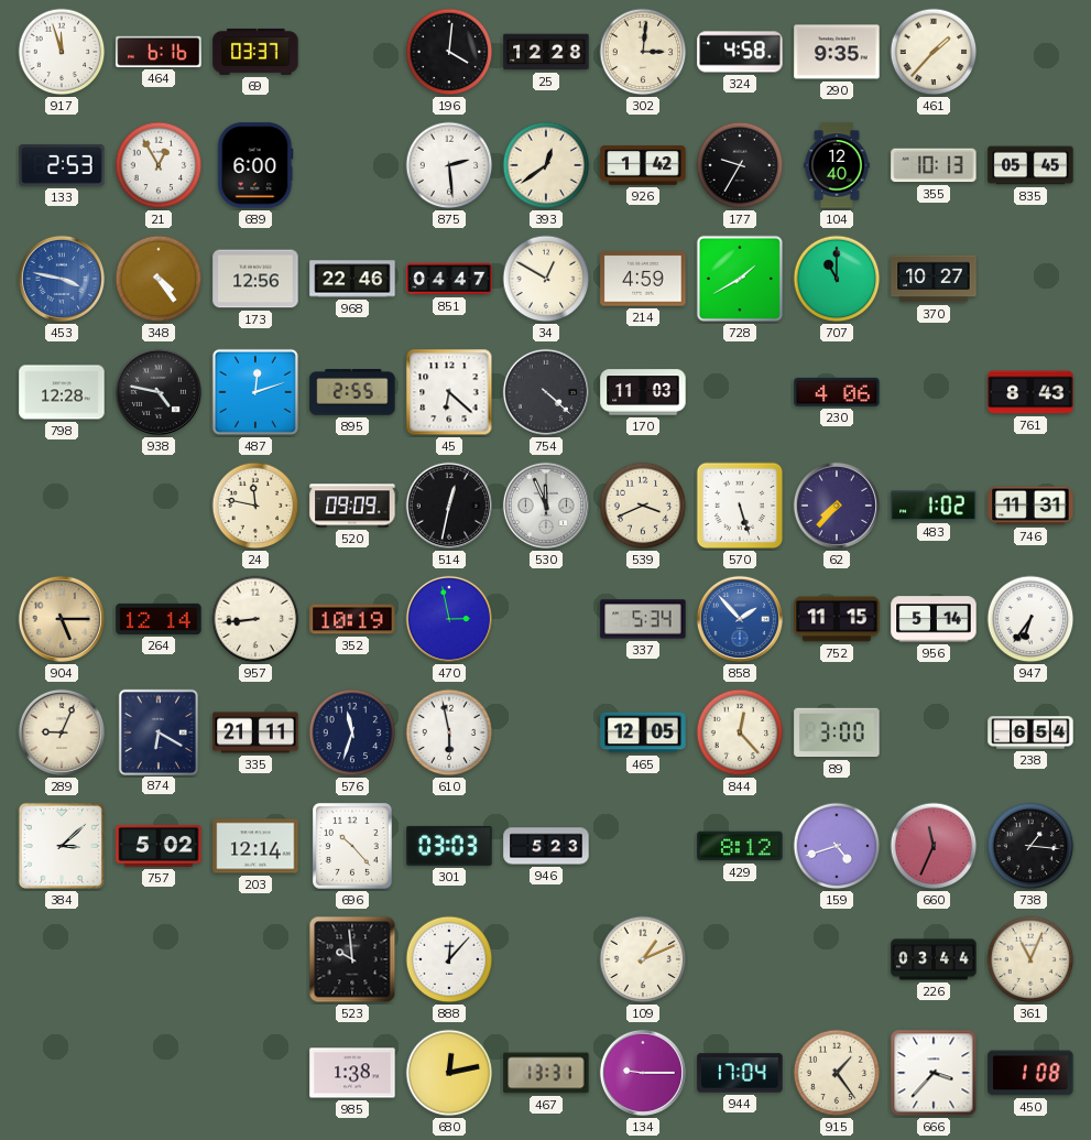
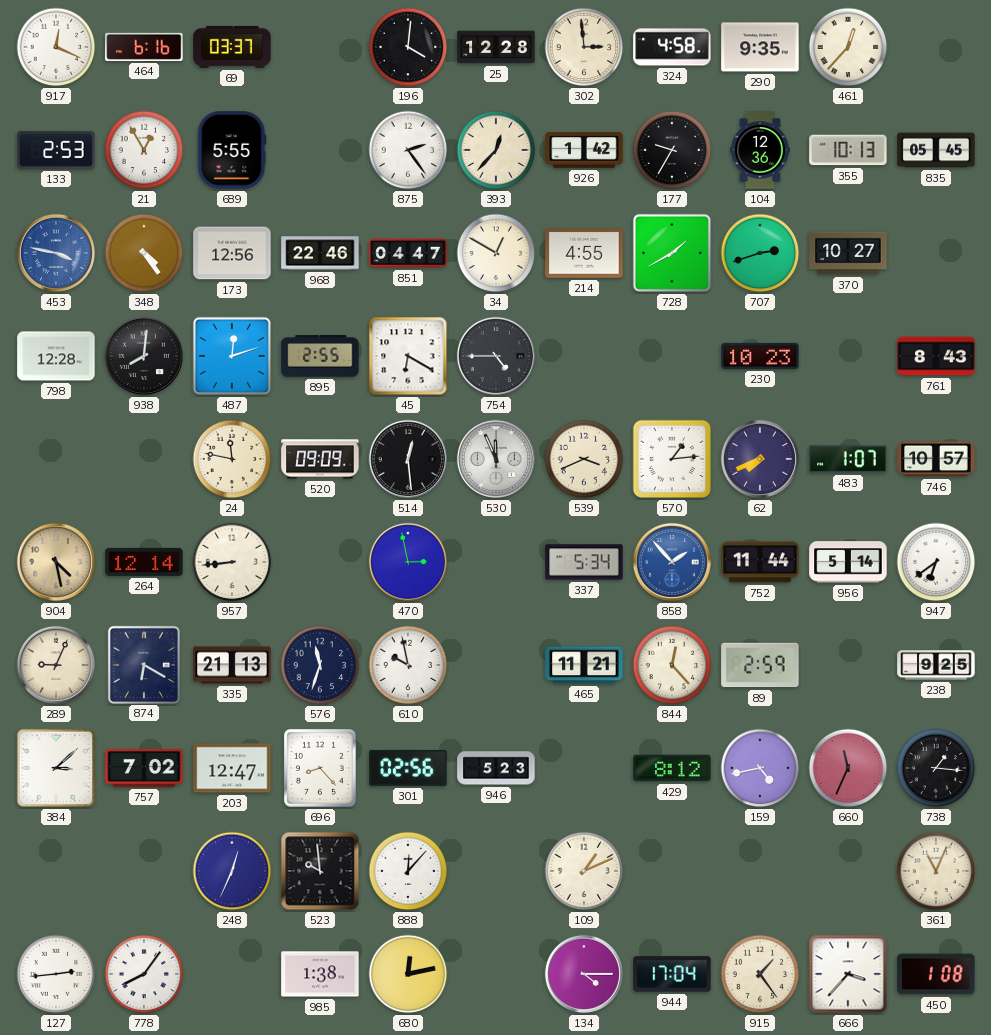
917: 11:57 -> 12:19
302: 3:01 -> 2:59
461: 1:37 -> 12:37
689: 6:00 -> 5:55
875: 2:29 -> 2:24
393: 12:39 -> 12:37
104: 12:40 -> 12:36
214: 4:59 -> 4:55
707: 11:00 -> 2:42
938: 4:47 -> 8:01
45: 6:22 -> 6:20
754: 4:22 -> 4:45
170: 11:03 -> none
230: 4:06 -> 10:23
514: 12:32 -> 12:29
570: 5:27 -> 1:14
62: 7:37 -> 7:41
483: 1:02 -> 1:07
746: 11:31 -> 10:57
904: 5:15 -> 4:28
352: 10:19 -> none
752: 11:15 -> 11:44
947: 6:36 -> 6:39
335: 21:11 -> 21:13
610: 5:58 -> 9:58
465: 12:05 -> 11:21
89: 3:00 -> 2:59
238: 6:54 -> 9:25
757: 5:02 -> 7:02
203: 12:14 -> 12:47
696: 10:23 -> 8:23
301: 03:03 -> 02:56
159: 4:42 -> 4:43
248: none -> 12:34
226: 03:44 -> none
127: none -> 2:44
778: none -> 8:06
467: 13:31 -> none
134: 9:15 -> 4:15
